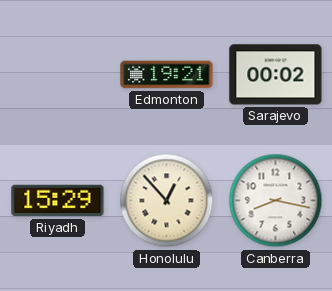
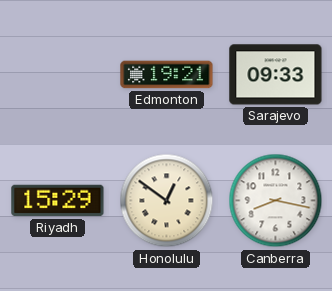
Sarajevo: 00:02 -> 09:33
Honolulu: 12:53 -> 12:51
